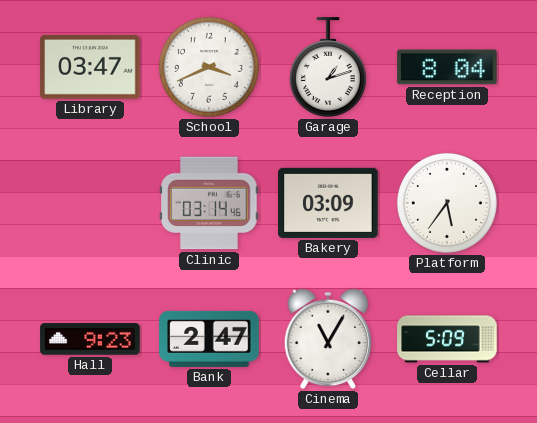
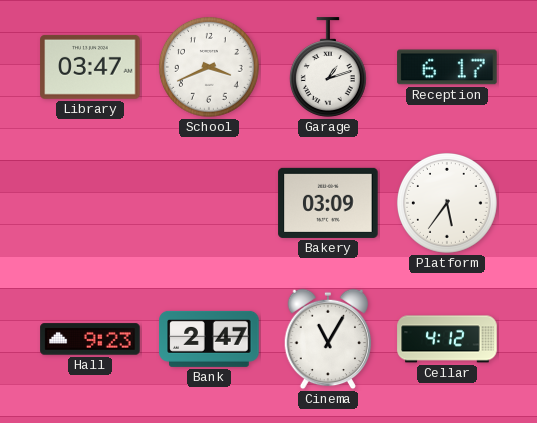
Reception: 8:04 -> 6:17
Clinic: 03:14 -> none
Cellar: 5:09 -> 4:12
